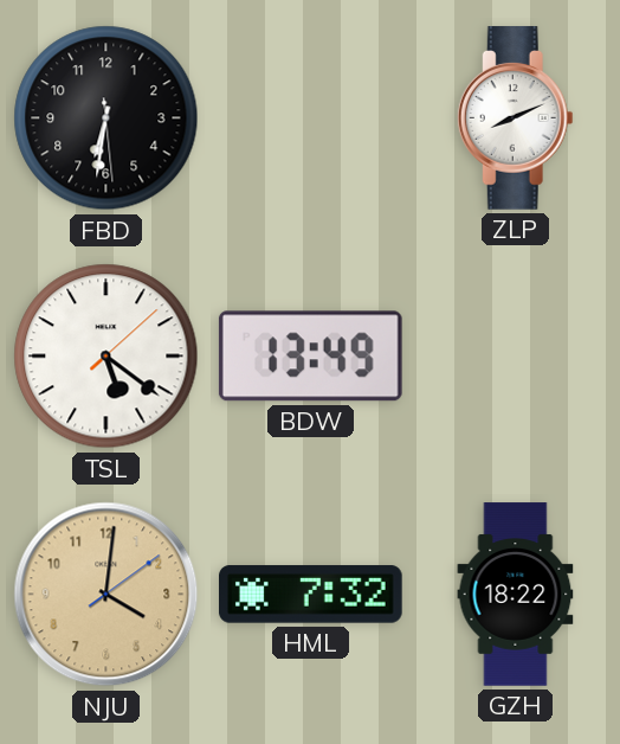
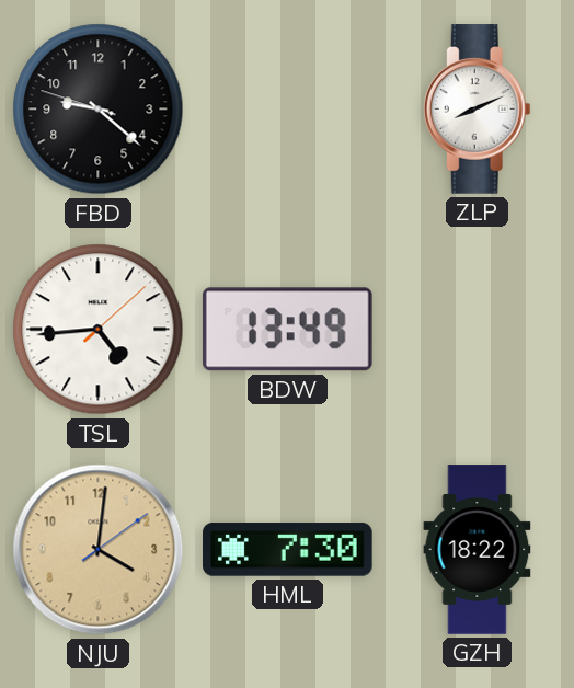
FBD: 6:31 -> 9:21
TSL: 5:21 -> 4:44
HML: 7:32 -> 7:30
